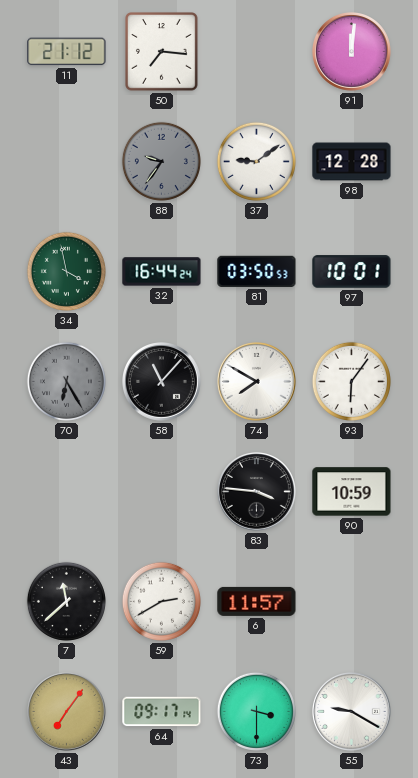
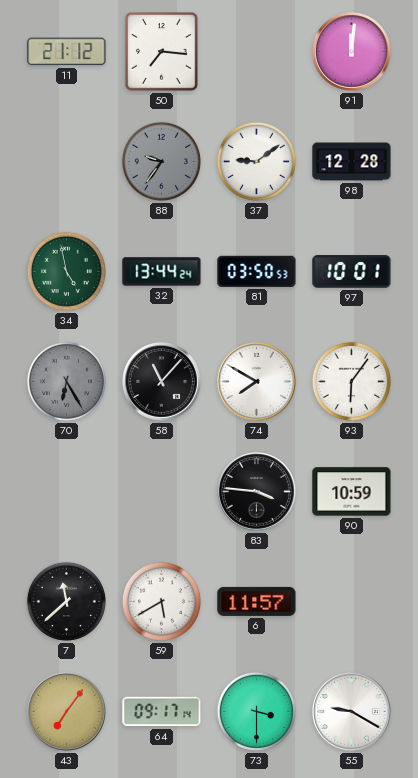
34: 3:58 -> 4:58
32: 16:44 -> 13:44
59: 2:40 -> 5:40
